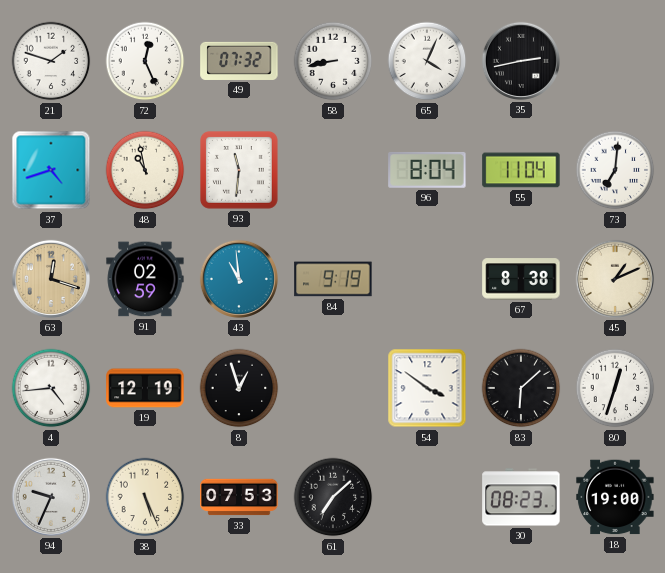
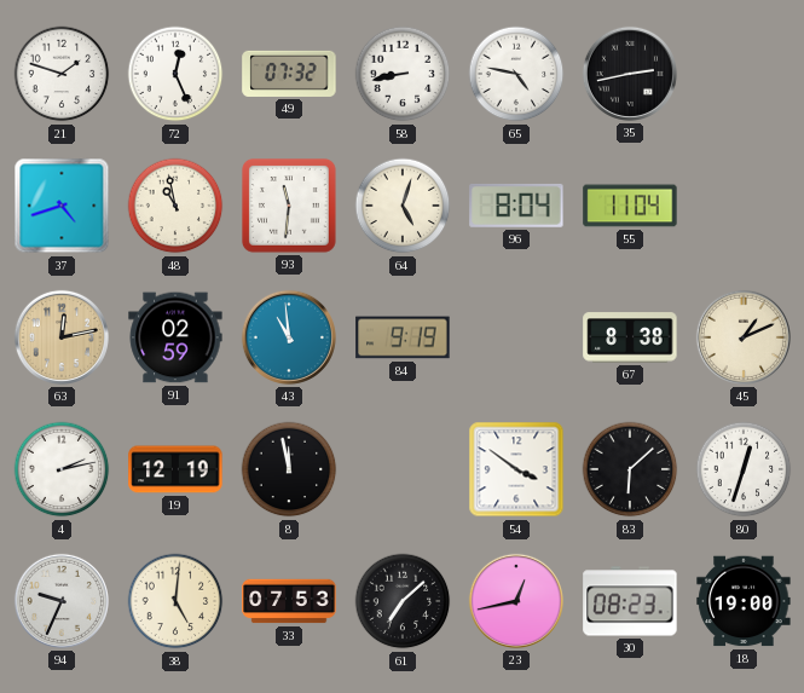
65: 4:04 -> 4:47
64: none -> 5:03
73: 7:01 -> none
63: 12:18 -> 12:13
4: 4:44 -> 2:13
8: 12:57 -> 11:58
38: 5:26 -> 5:01
23: none -> 12:43
